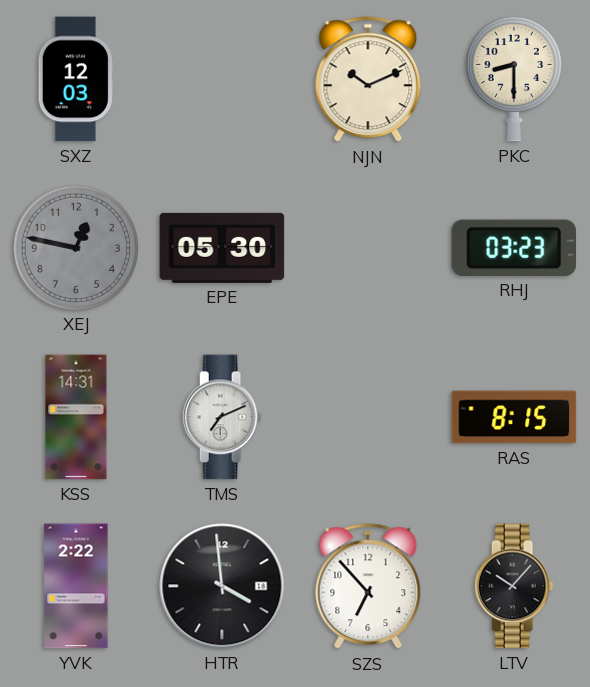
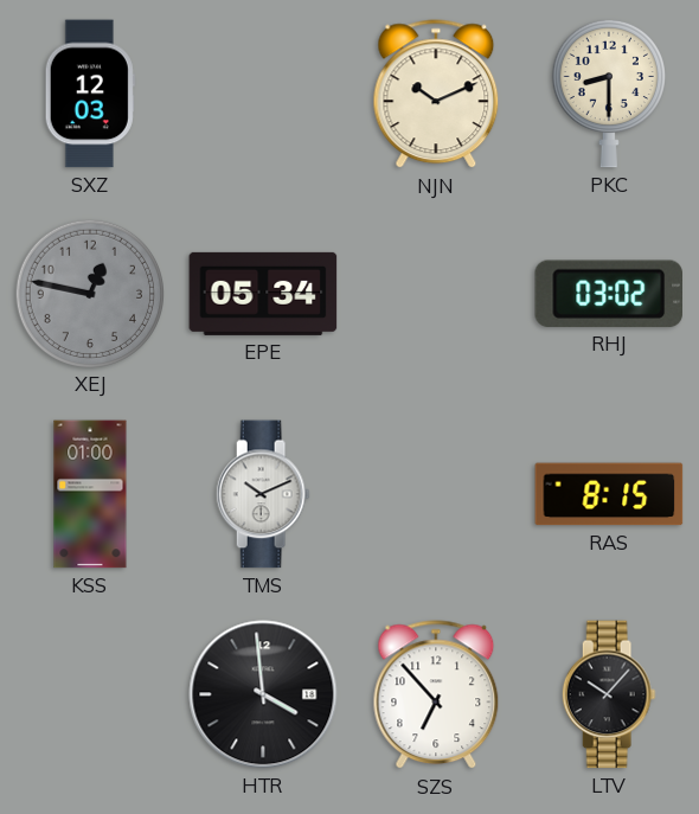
EPE: 05:30 -> 05:34
RHJ: 03:23 -> 03:02
KSS: 14:31 -> 01:00
TMS: 7:11 -> 10:11
YVK: 2:22 -> none
